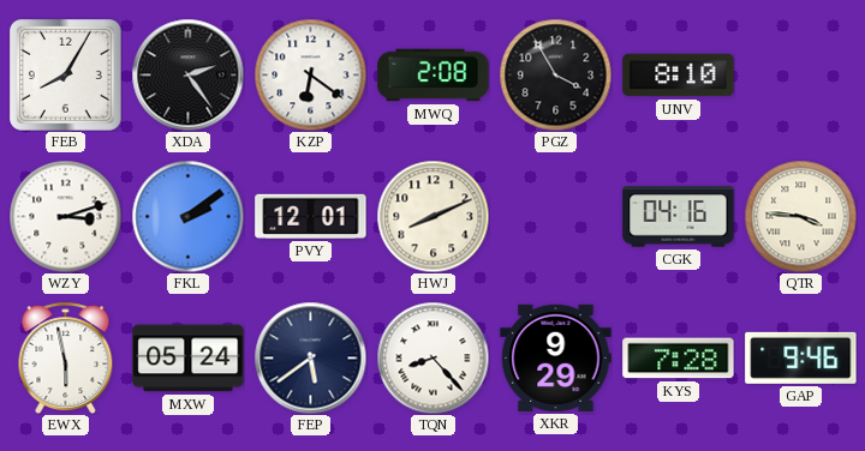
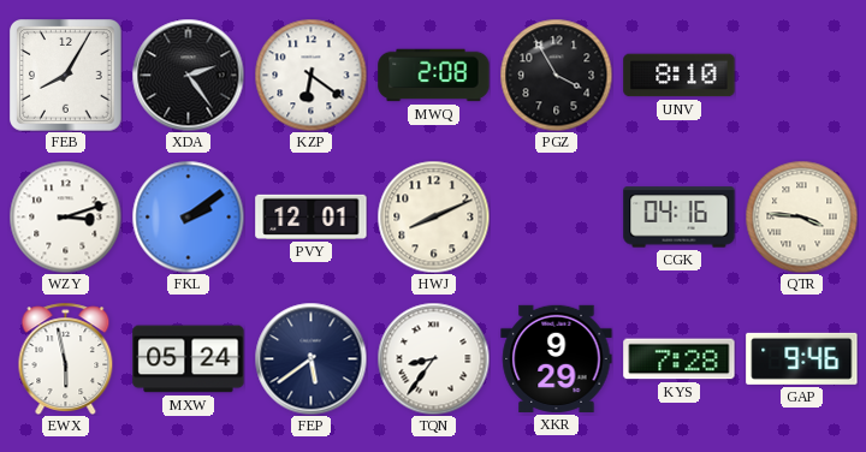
TQN: 8:23 -> 8:36
